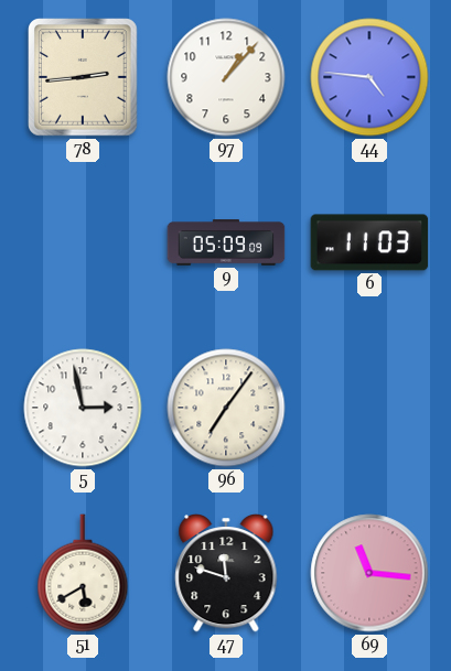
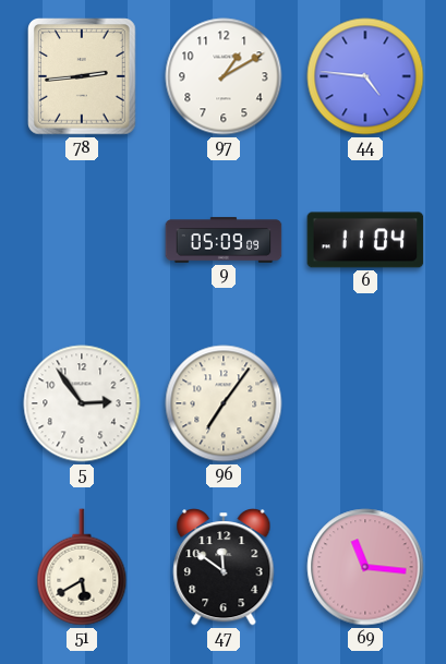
97: 1:07 -> 1:10
6: 11:03 -> 11:04
5: 2:58 -> 2:54
47: 11:48 -> 11:51
